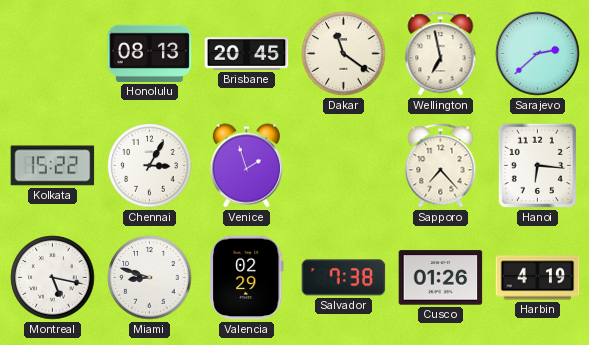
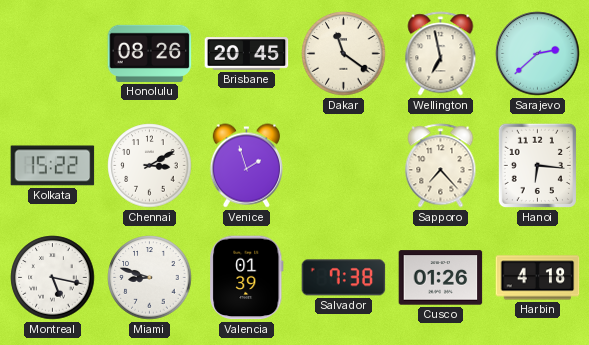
Honolulu: 08:13 -> 08:26
Chennai: 3:05 -> 3:10
Valencia: 02:29 -> 01:39
Harbin: 4:19 -> 4:18
